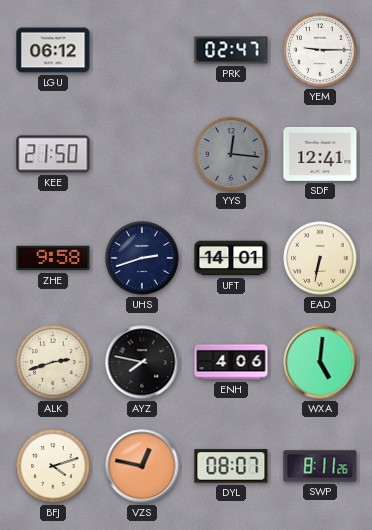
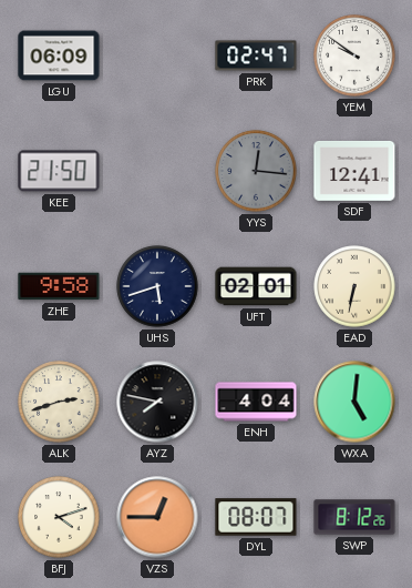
LGU: 06:12 -> 06:09
YEM: 9:15 -> 9:51
UHS: 2:42 -> 5:42
UFT: 14:01 -> 02:01
ENH: 4:06 -> 4:04
VZS: 12:47 -> 12:45
SWP: 8:11 -> 8:12
